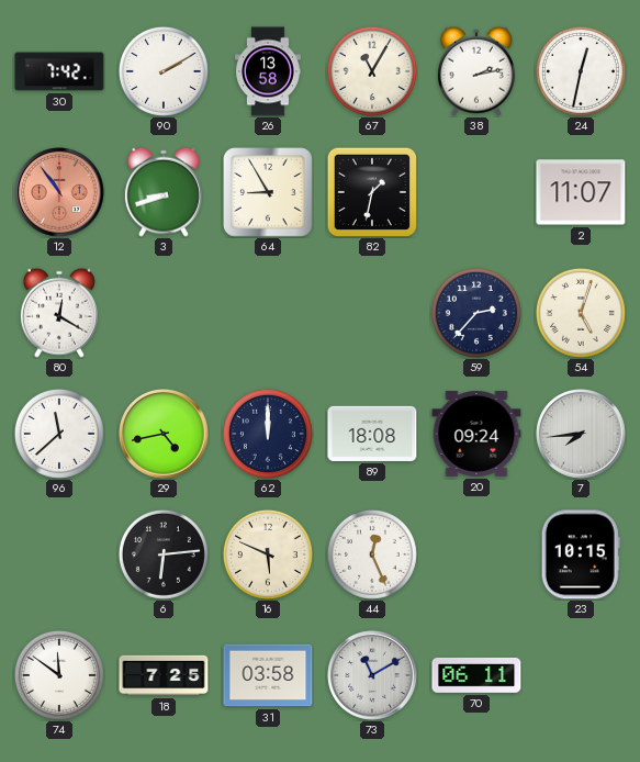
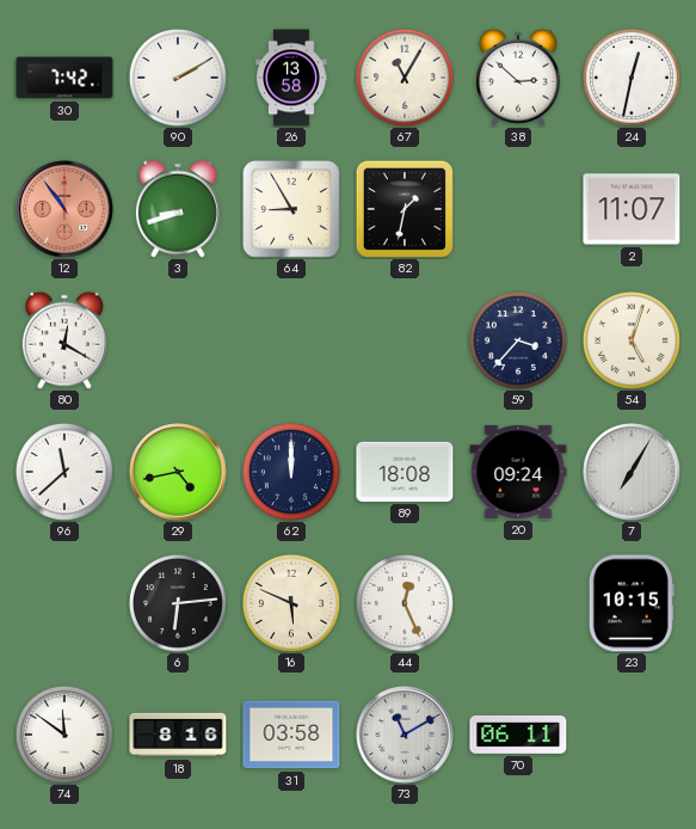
38: 2:13 -> 2:52
59: 2:37 -> 3:37
7: 7:44 -> 7:05
18: 7:25 -> 8:16
